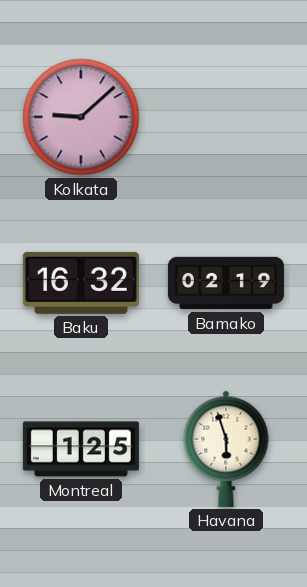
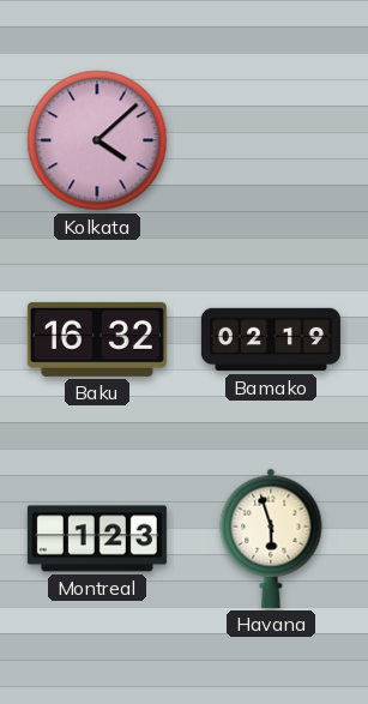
Kolkata: 9:08 -> 4:08
Montreal: 1:25 -> 1:23
